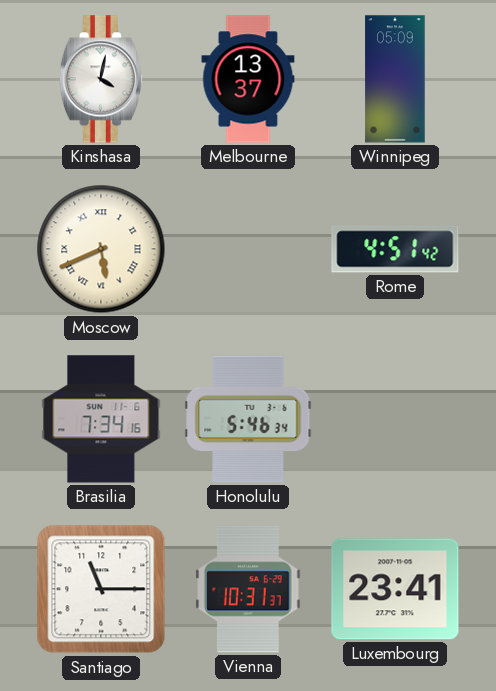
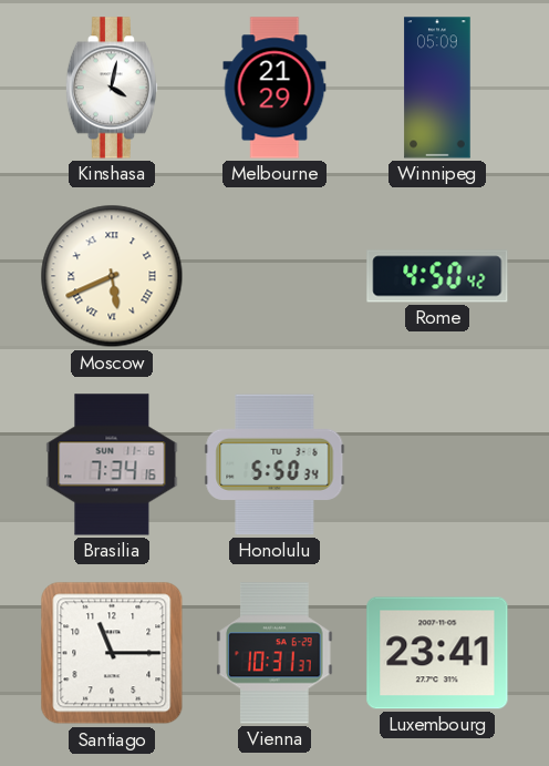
Melbourne: 13:37 -> 21:29
Rome: 4:51 -> 4:50
Honolulu: 5:46 -> 5:50
